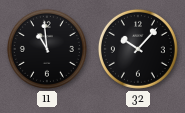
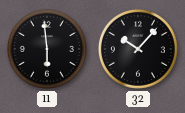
11: 10:59 -> 5:59
